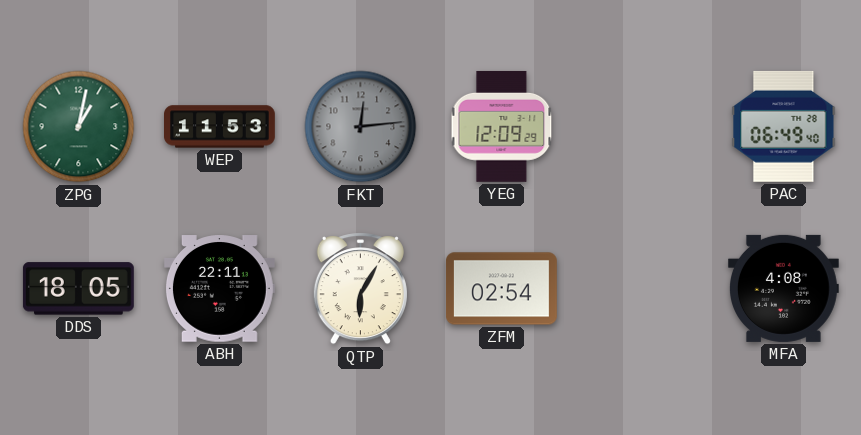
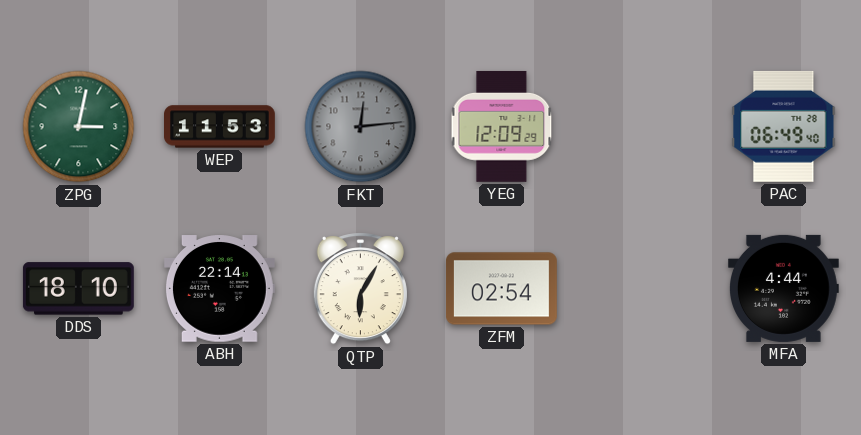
ZPG: 1:02 -> 3:02
DDS: 18:05 -> 18:10
ABH: 22:11 -> 22:14
MFA: 4:08 -> 4:44
